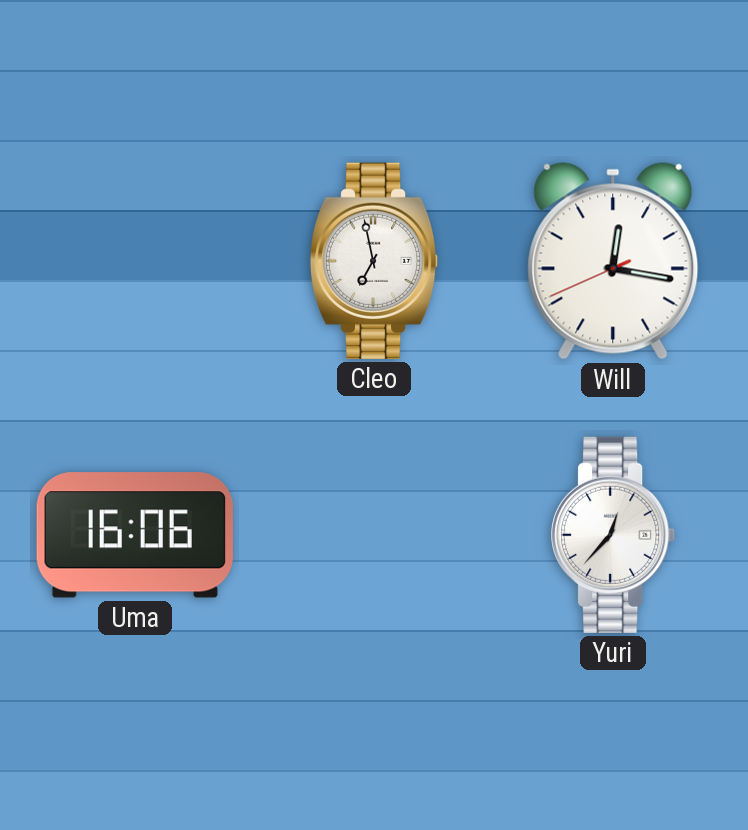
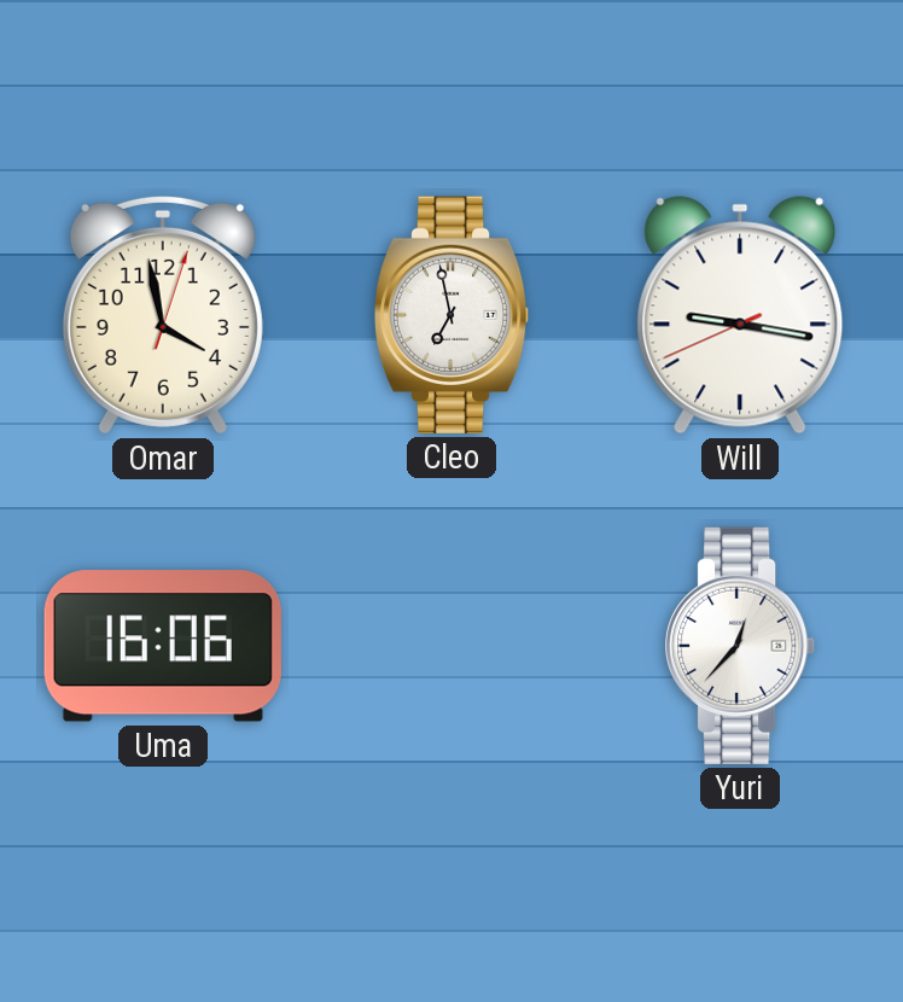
Omar: none -> 3:58
Will: 12:16 -> 9:16
